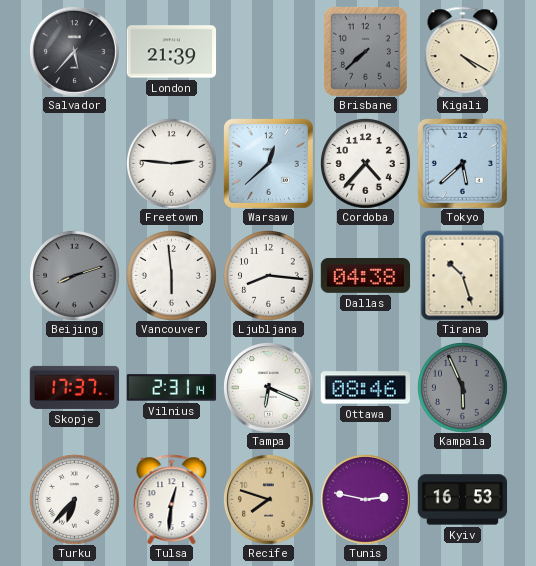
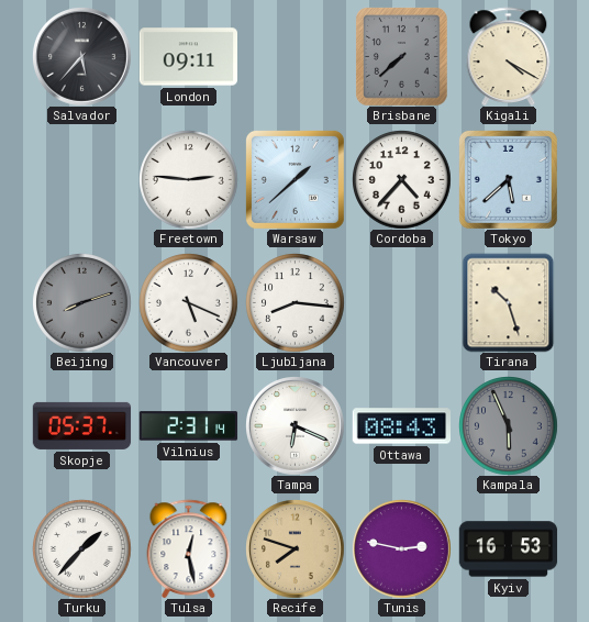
London: 21:39 -> 09:11
Warsaw: 12:38 -> 1:38
Vancouver: 5:59 -> 5:19
Dallas: 04:38 -> none
Skopje: 17:37 -> 05:37
Ottawa: 08:46 -> 08:43
Turku: 6:37 -> 1:37
Tulsa: 12:31 -> 12:28
